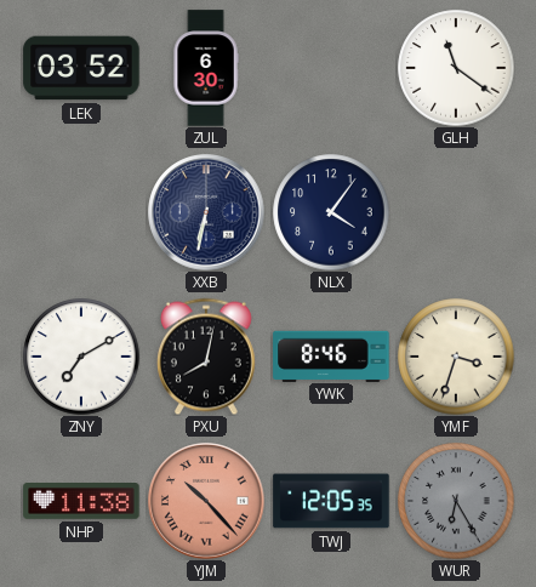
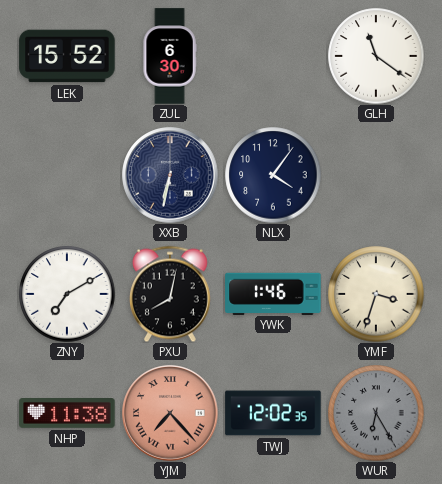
LEK: 03:52 -> 15:52
YWK: 8:46 -> 1:46
YJM: 10:23 -> 7:23
TWJ: 12:05 -> 12:02
